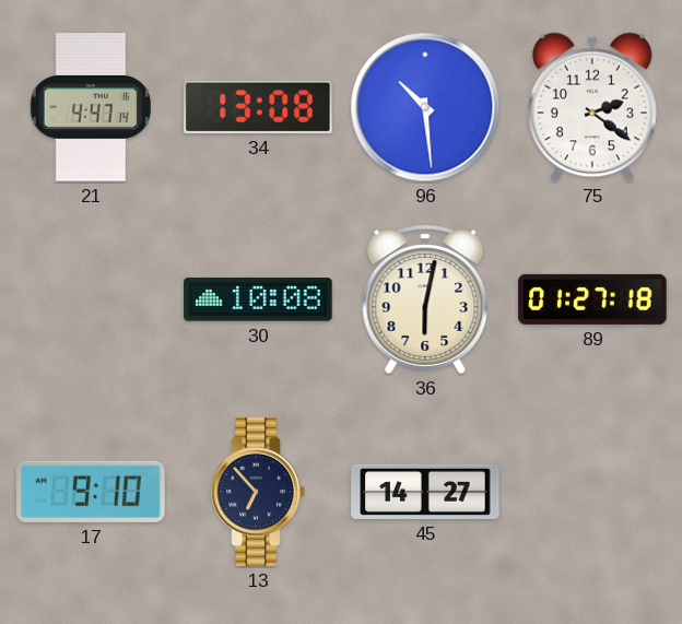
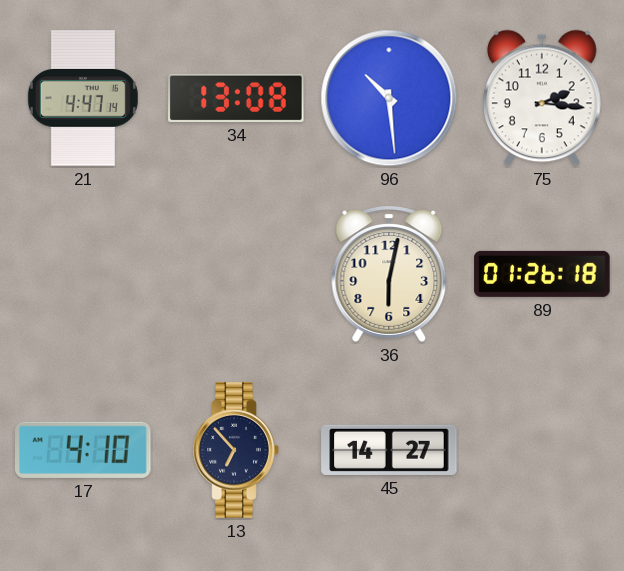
75: 2:21 -> 2:16
30: 10:08 -> none
89: 01:27 -> 01:26
17: 9:10 -> 4:10
